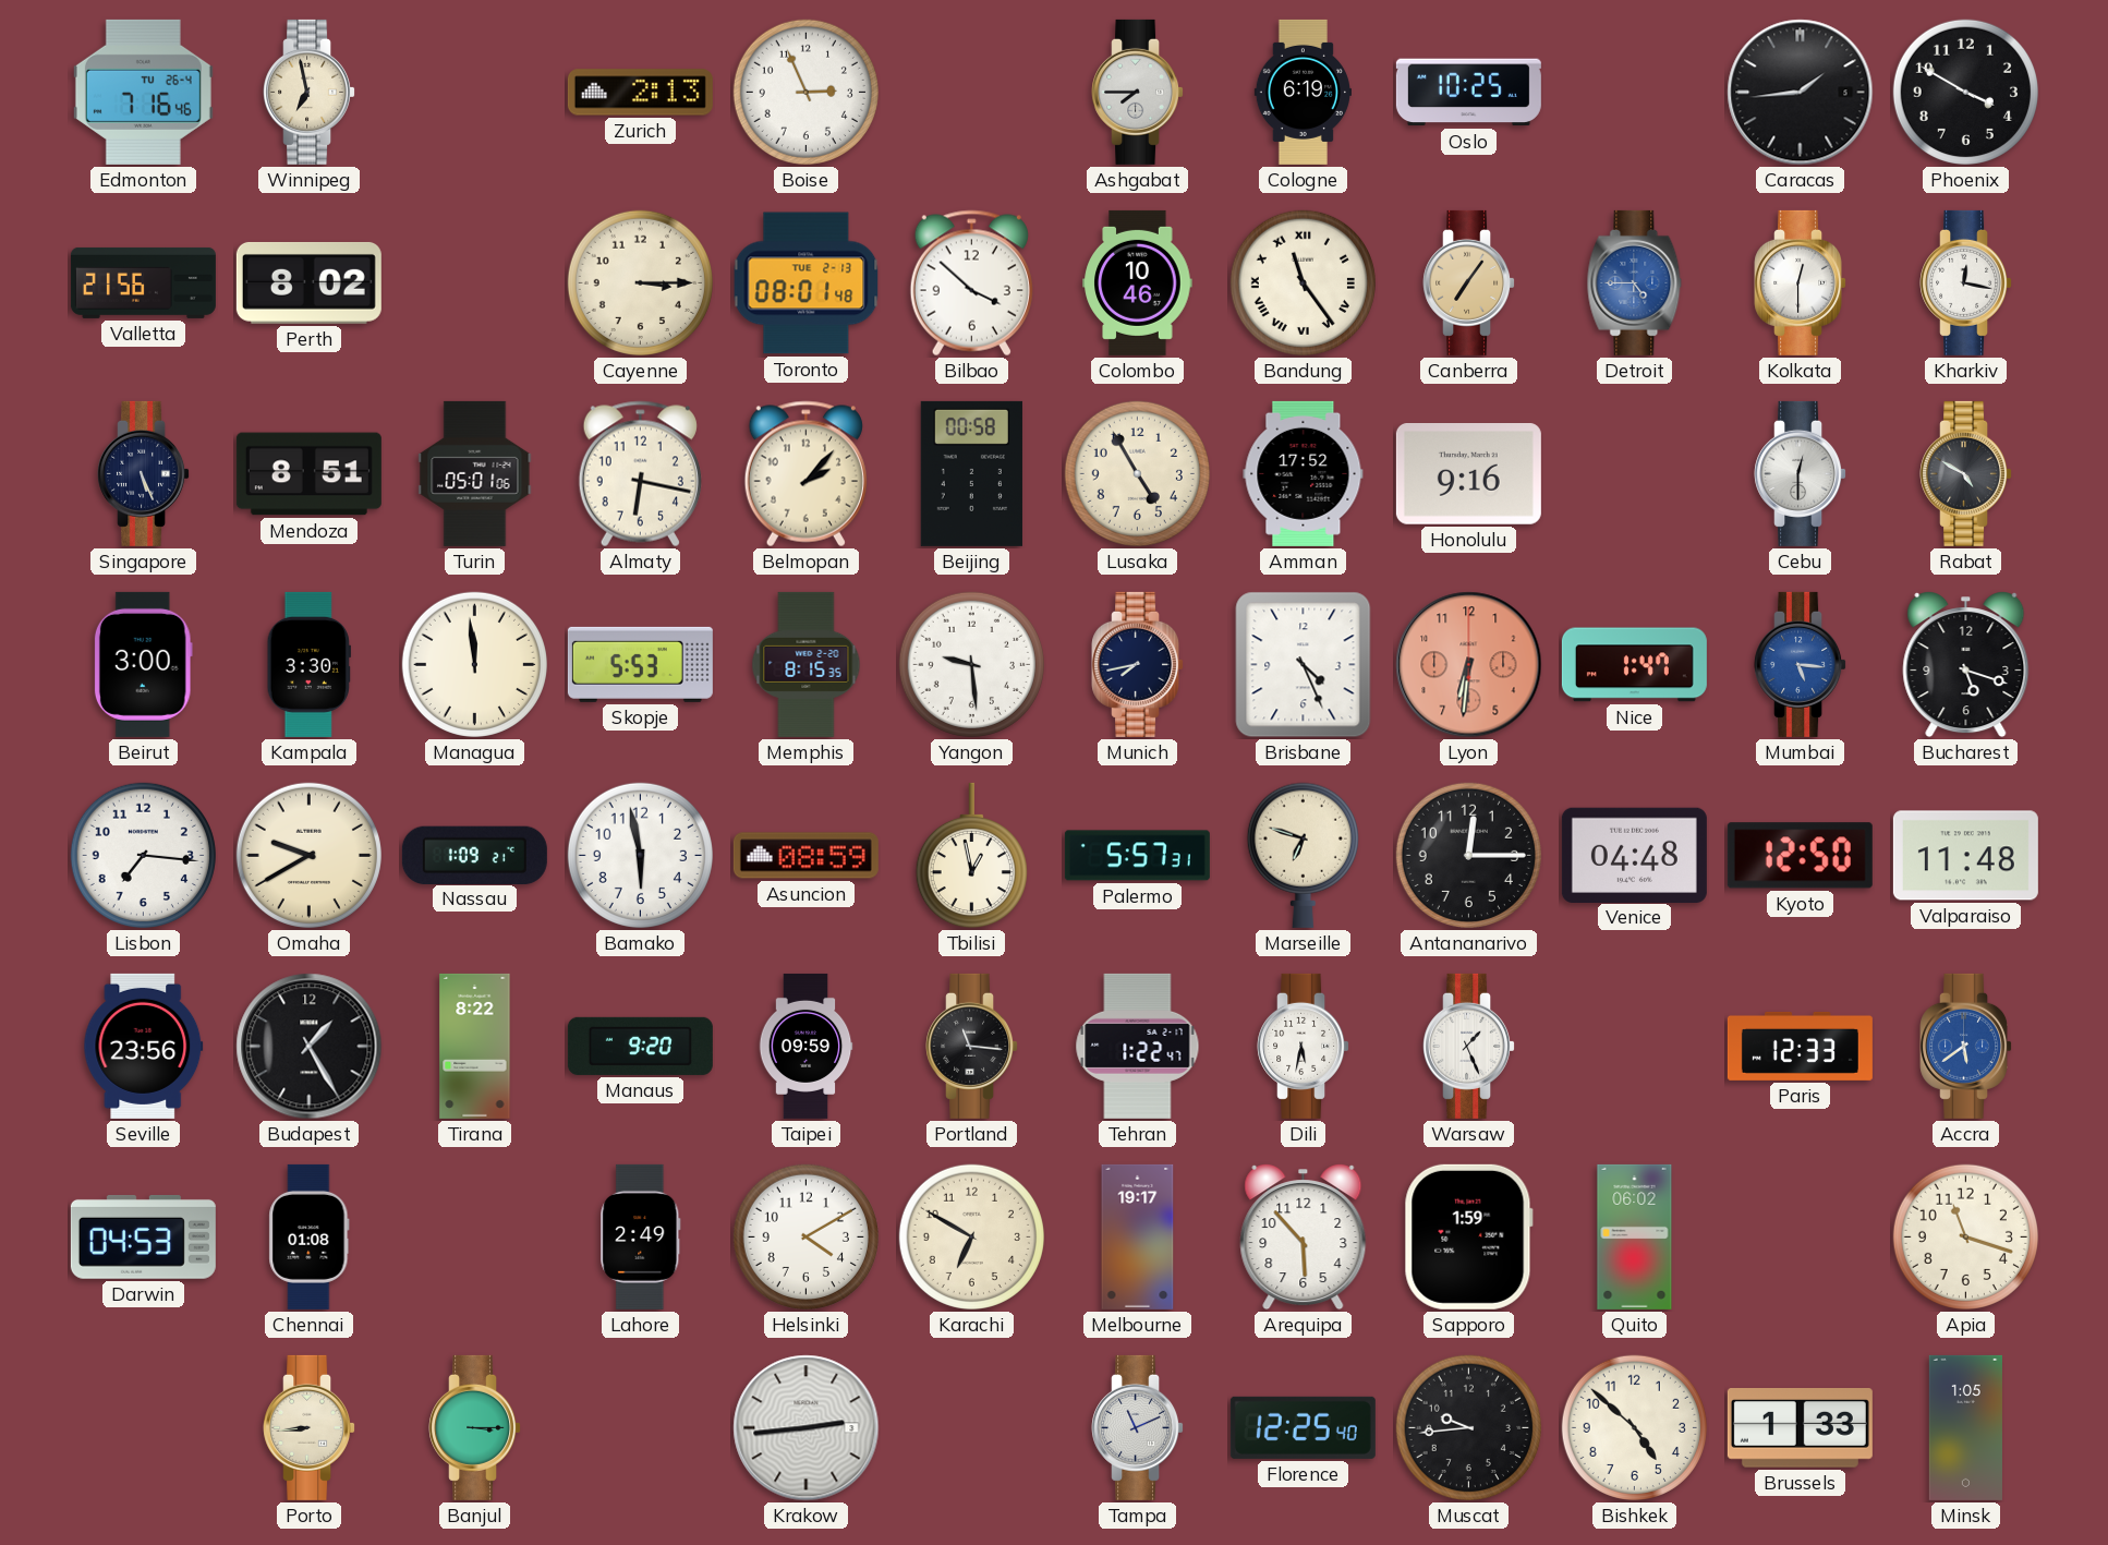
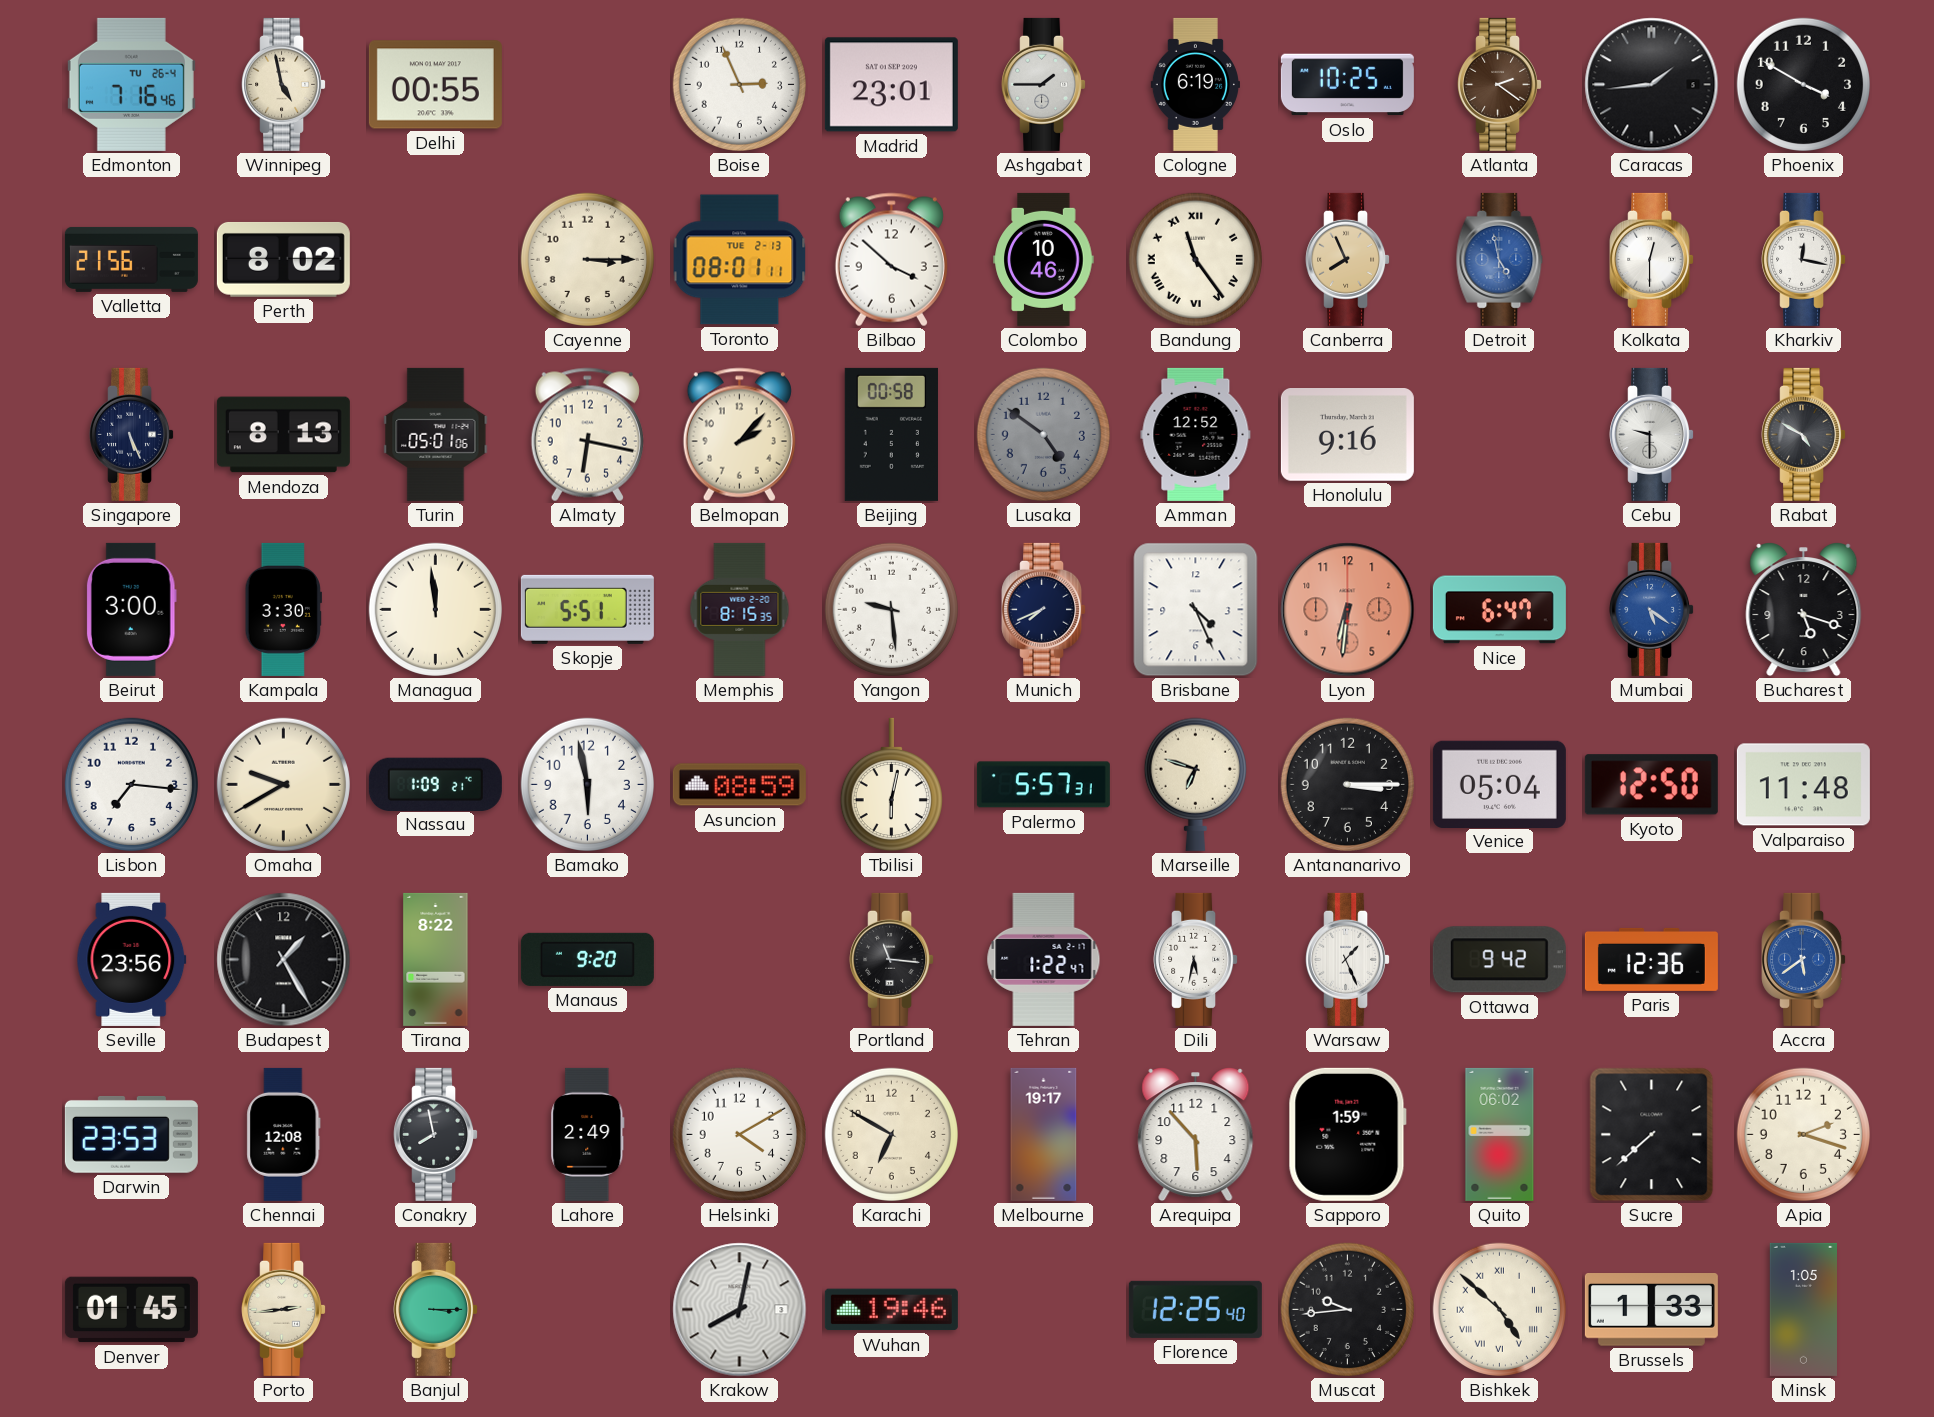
Winnipeg: 6:58 -> 4:58
Delhi: none -> 00:55
Zurich: 2:13 -> none
Madrid: none -> 23:01
Ashgabat: 7:45 -> 1:45
Atlanta: none -> 2:21
Toronto: 08:01:48 -> 08:01:11
Canberra: 7:06 -> 7:56
Detroit: 4:45 -> 4:58
Mendoza: 8:51 -> 8:13
Lusaka: 4:55 -> 4:51
Lusaka dial: cream -> grey
Amman: 17:52 -> 12:52
Cebu: 12:30 -> 9:30
Skopje: 5:53 -> 5:51
Munich: 7:43 -> 7:41
Nice: 1:47 -> 6:47
Mumbai: 5:16 -> 5:21
Tbilisi: 12:58 -> 6:02
Antananarivo: 12:15 -> 3:15
Venice: 04:48 -> 05:04
Taipei: 09:59 -> none
Ottawa: none -> 9:42
Paris: 12:33 -> 12:36
Darwin: 04:53 -> 23:53
Chennai: 01:08 -> 12:08
Conakry: none -> 7:58
Sucre: none -> 7:38
Apia: 11:18 -> 2:18
Denver: none -> 01:45
Porto: 8:44 -> 2:44
Krakow: 2:44 -> 8:02
Wuhan: none -> 19:46
Tampa: 11:11 -> none
Bishkek numerals: Arabic -> Roman
